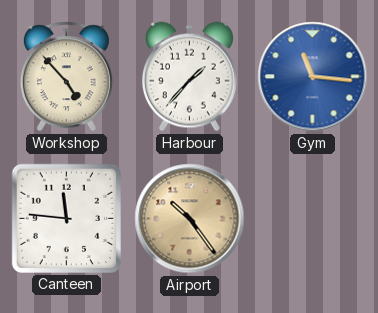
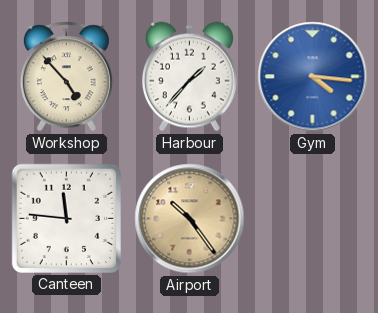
Gym: 11:16 -> 4:16
